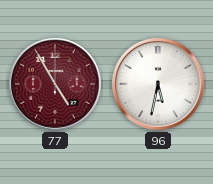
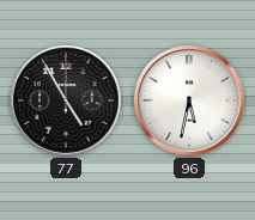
77 dial: burgundy -> black
